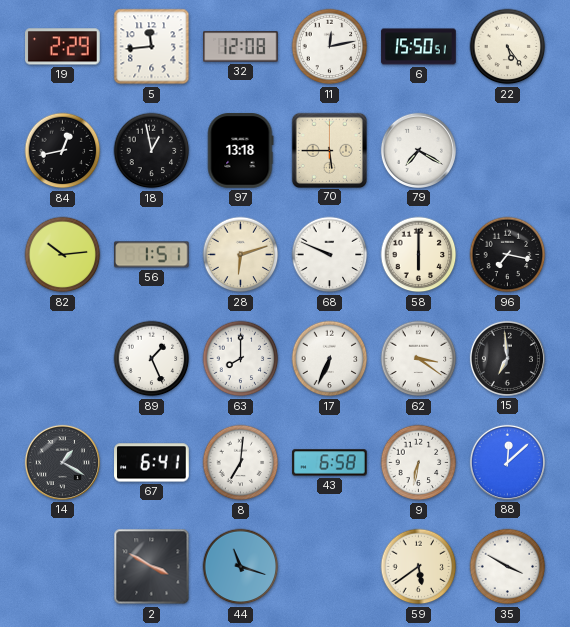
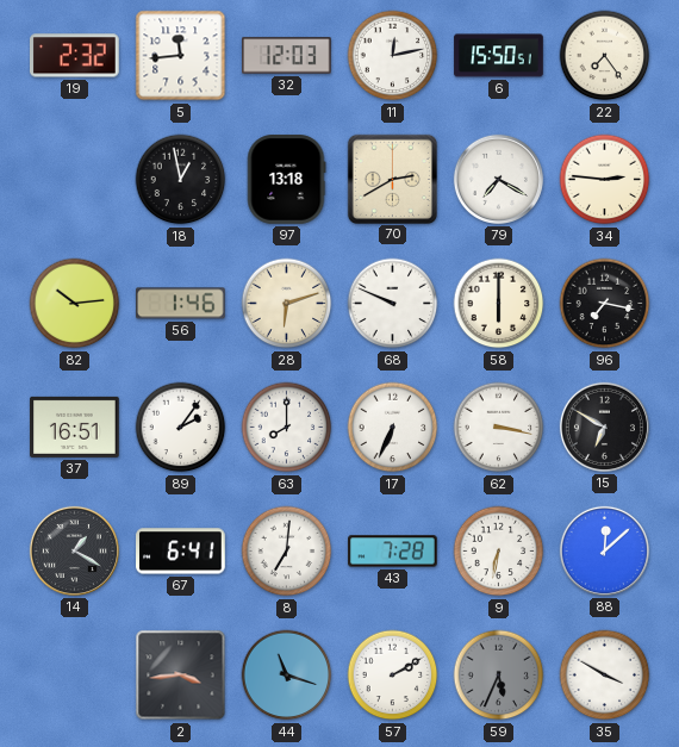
19: 2:29 -> 2:32
32: 12:08 -> 12:03
22: 5:24 -> 7:24
84: 12:43 -> none
70: 5:45 -> 2:40
34: none -> 2:46
56: 1:51 -> 1:46
37: none -> 16:51
89: 1:26 -> 2:06
62: 3:21 -> 3:17
15: 6:59 -> 6:50
43: 6:58 -> 7:28
2: 3:50 -> 3:44
57: none -> 2:10
59: 5:39 -> 5:34
59 dial: cream -> grey
